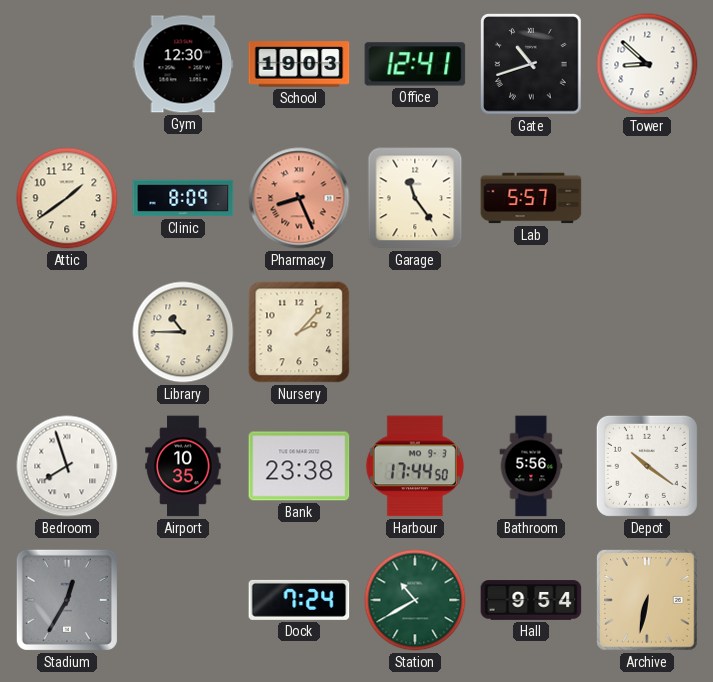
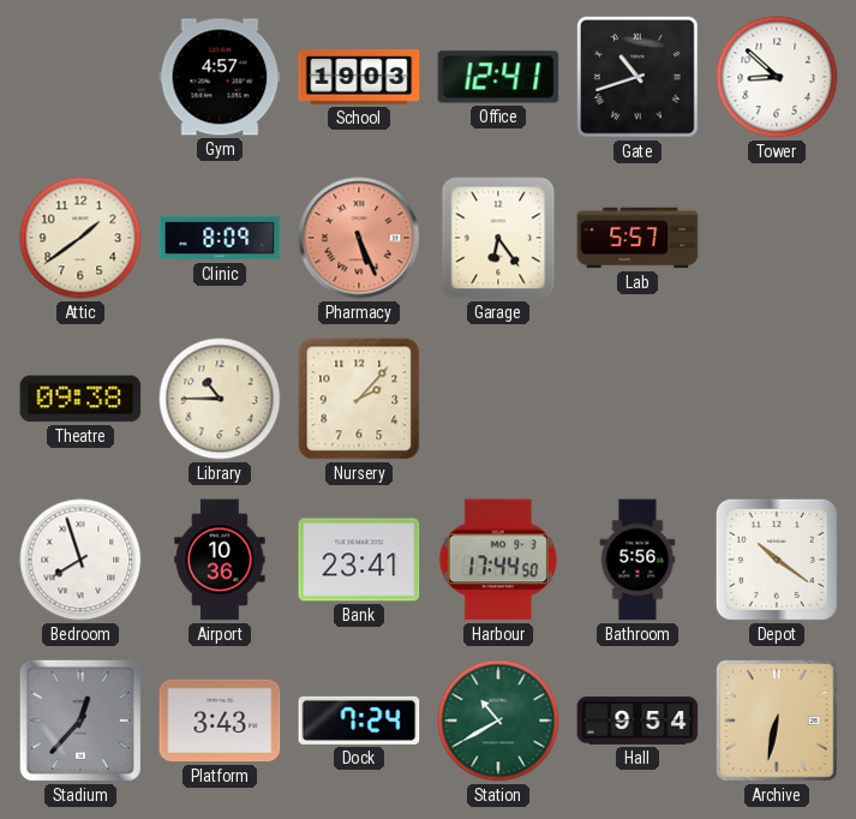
Gym: 12:30 -> 4:57
Pharmacy: 8:26 -> 5:26
Garage: 11:24 -> 6:24
Theatre: none -> 09:38
Airport: 10:35 -> 10:36
Bank: 23:38 -> 23:41
Stadium: 12:35 -> 12:37
Platform: none -> 3:43
